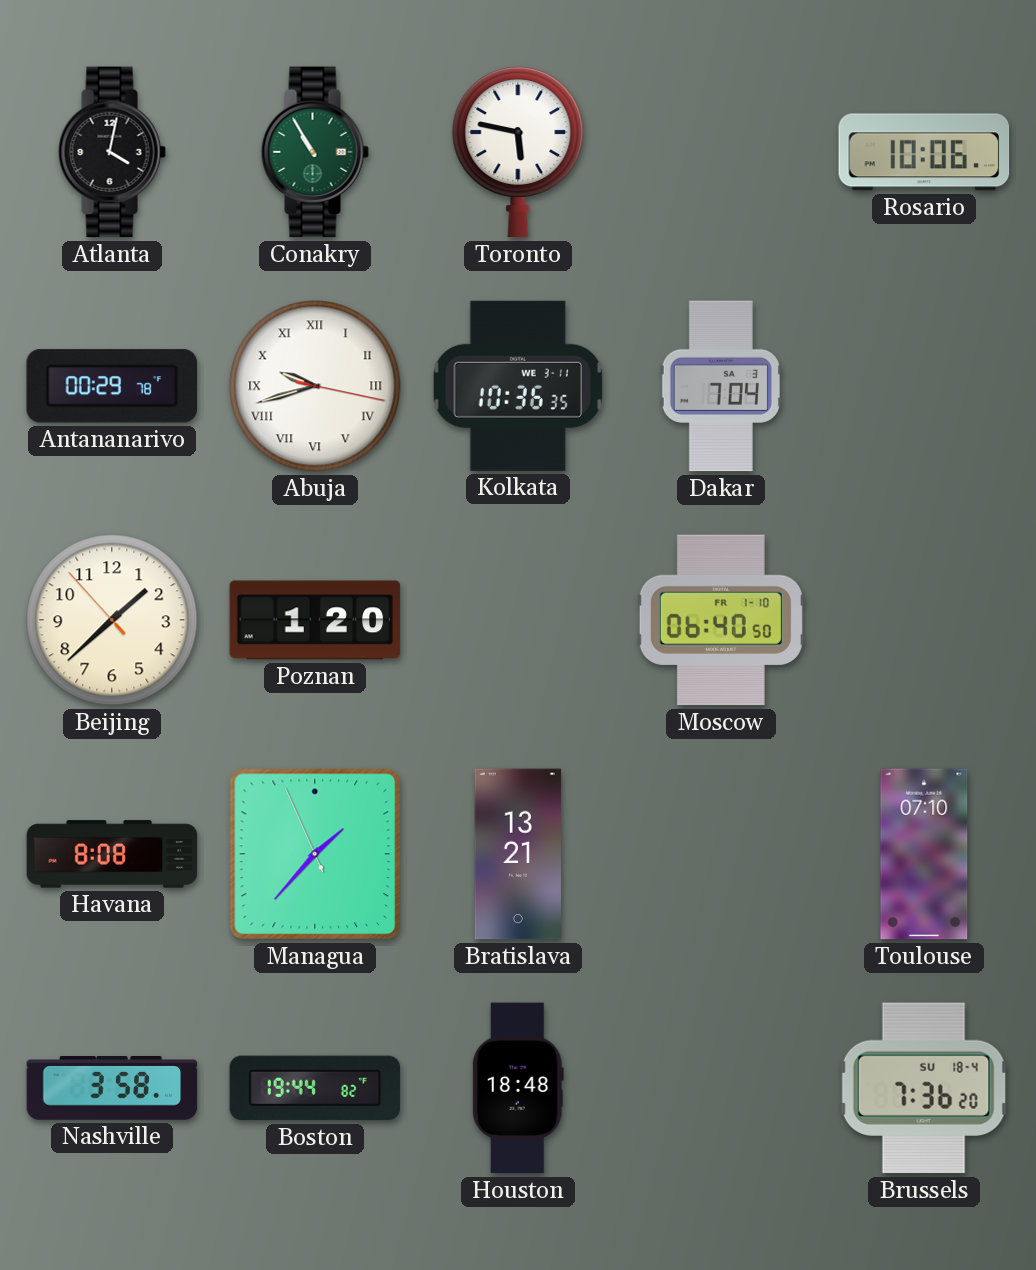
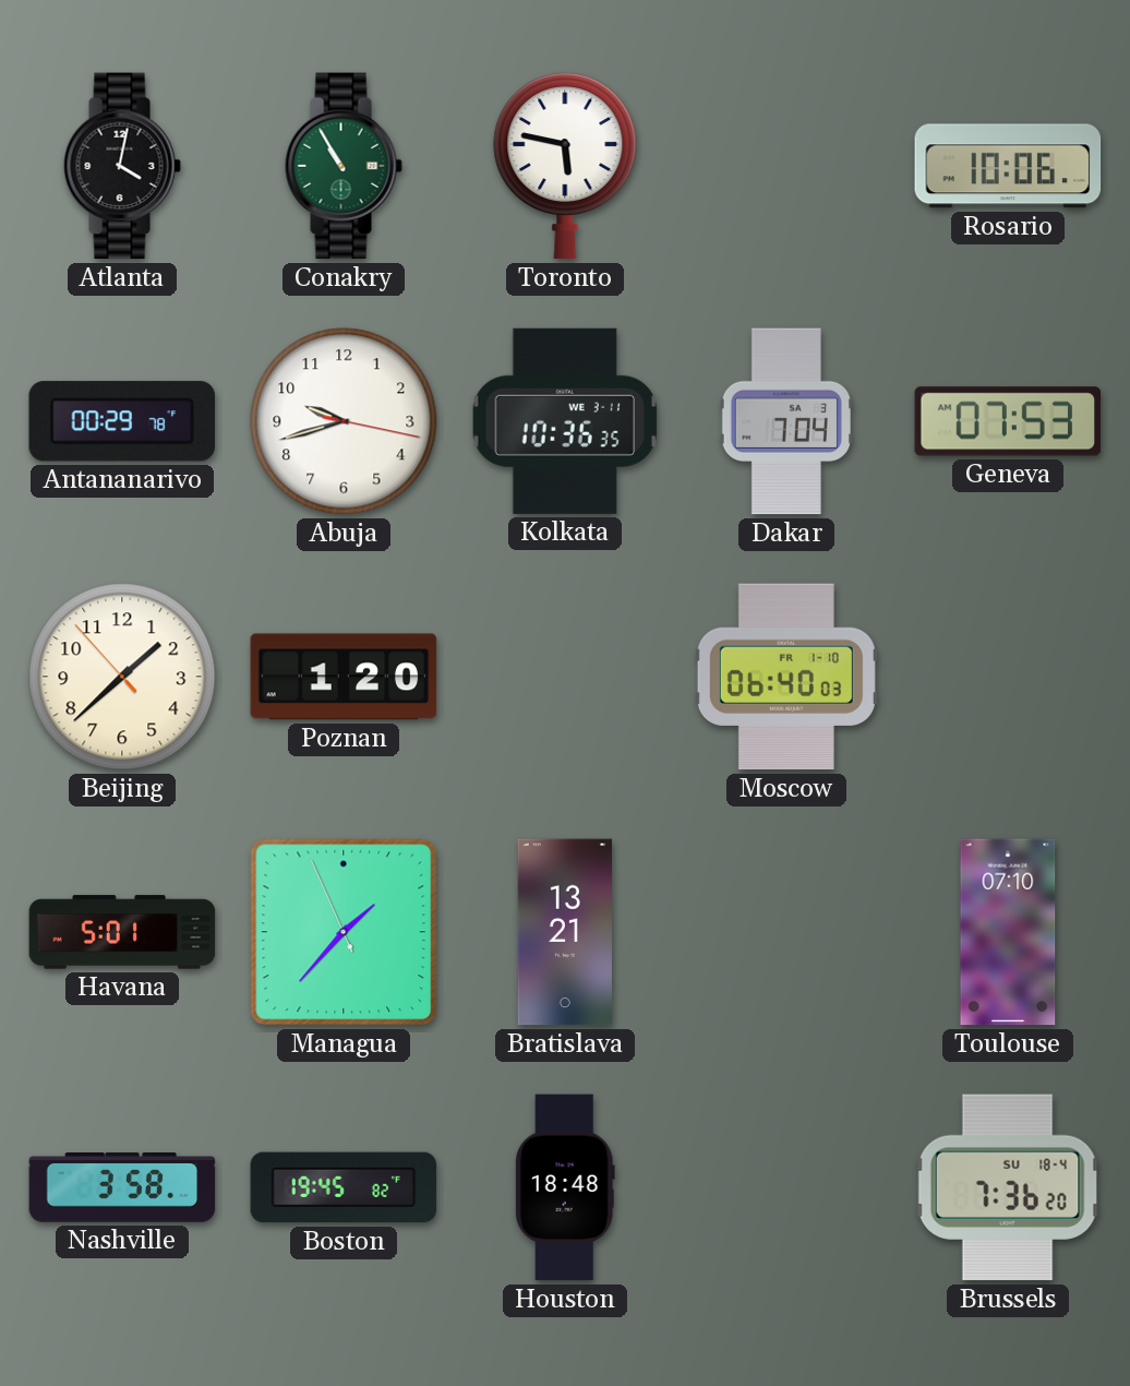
Abuja numerals: Roman -> Arabic
Geneva: none -> 07:53
Moscow: 06:40:50 -> 06:40:03
Havana: 8:08 -> 5:01
Boston: 19:44 -> 19:45
